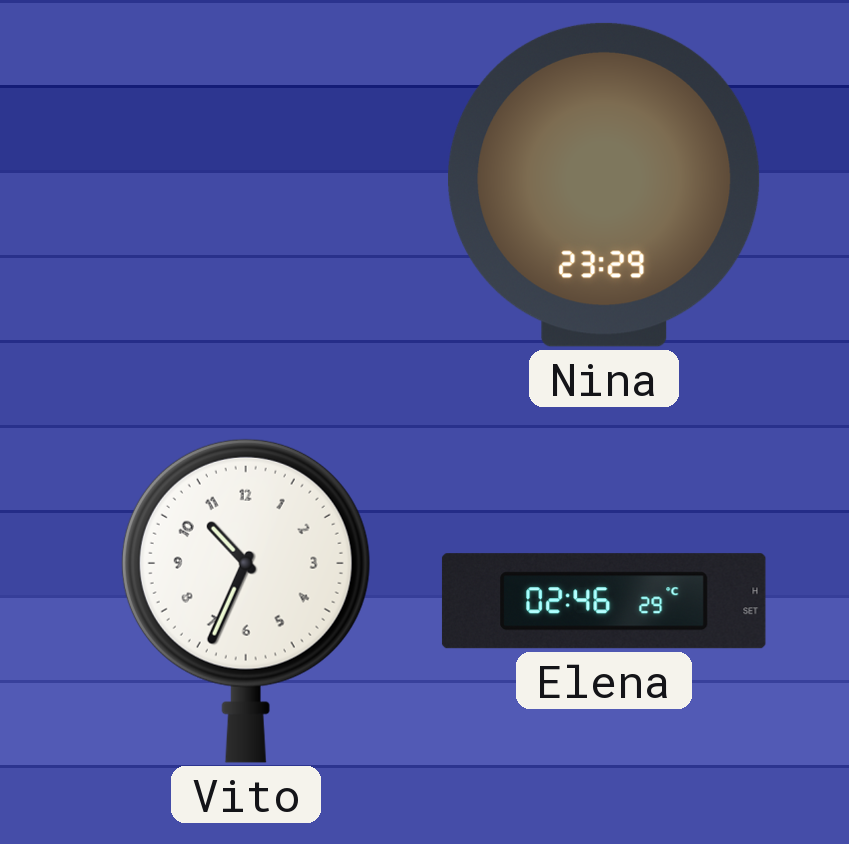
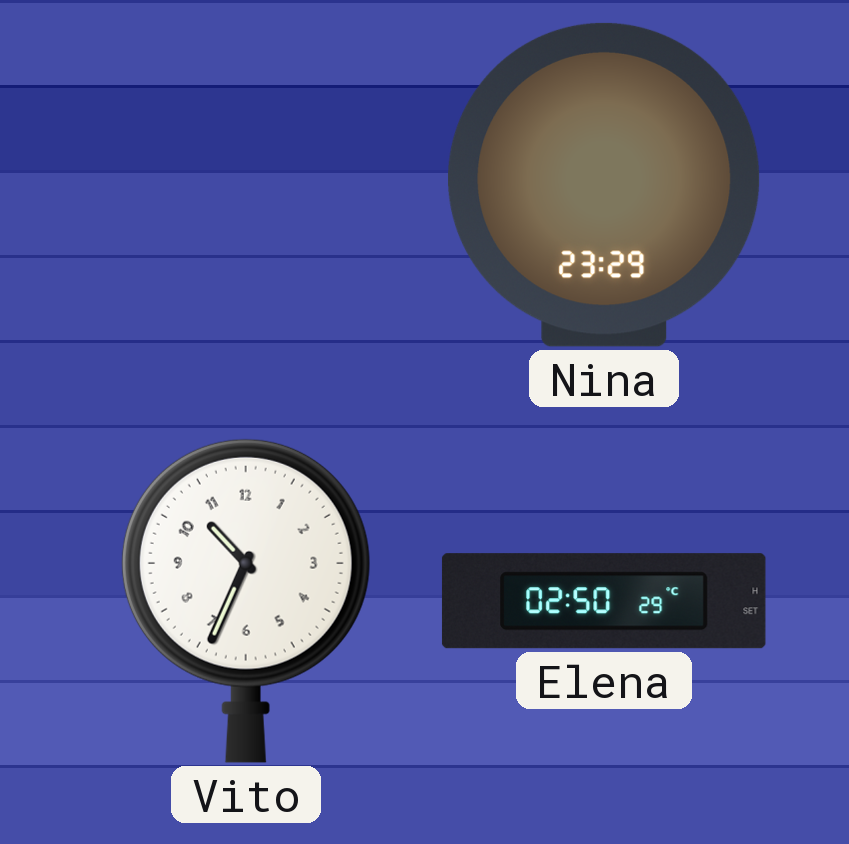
Elena: 02:46 -> 02:50
